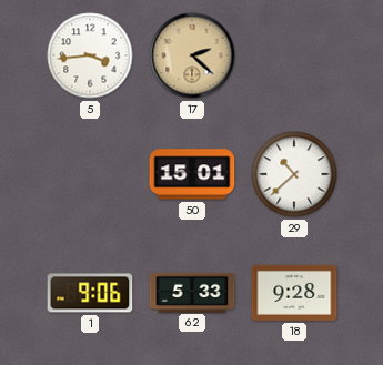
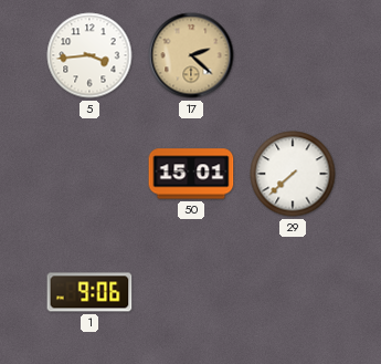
29: 10:38 -> 7:38
62: 5:33 -> none
18: 9:28 -> none
